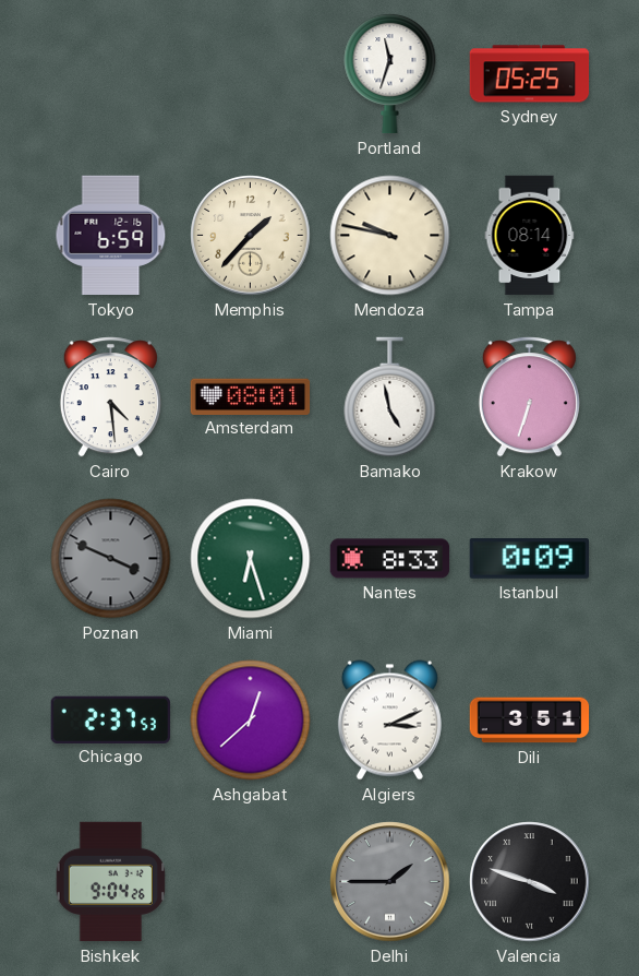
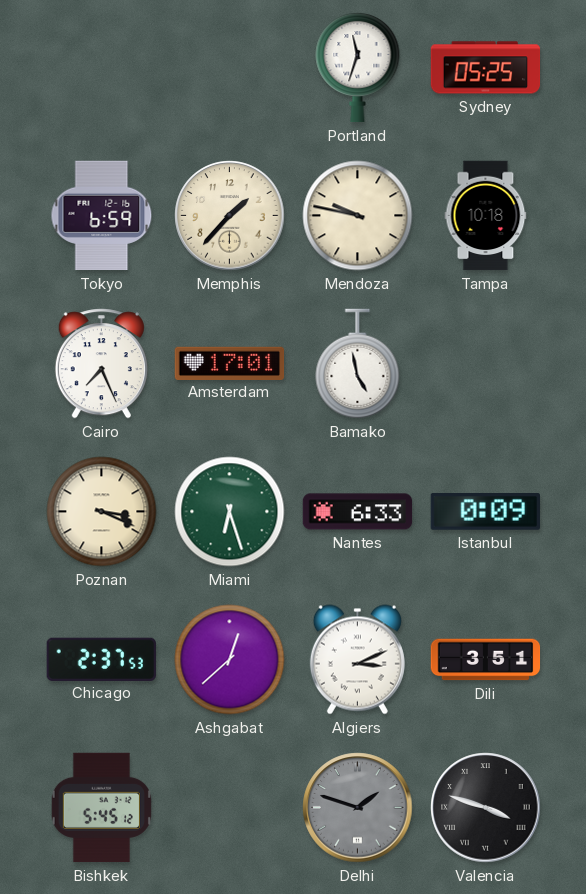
Tampa: 08:14 -> 10:18
Cairo: 4:29 -> 7:26
Amsterdam: 08:01 -> 17:01
Krakow: 6:33 -> none
Poznan: 3:49 -> 3:19
Poznan dial: grey -> cream
Nantes: 8:33 -> 6:33
Bishkek: 9:04 -> 5:45
Delhi: 1:45 -> 1:48
